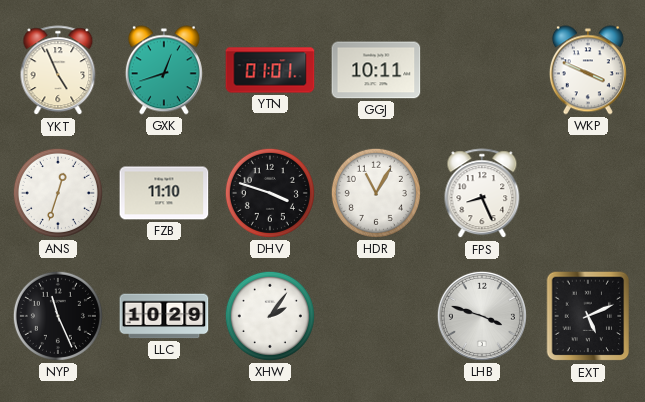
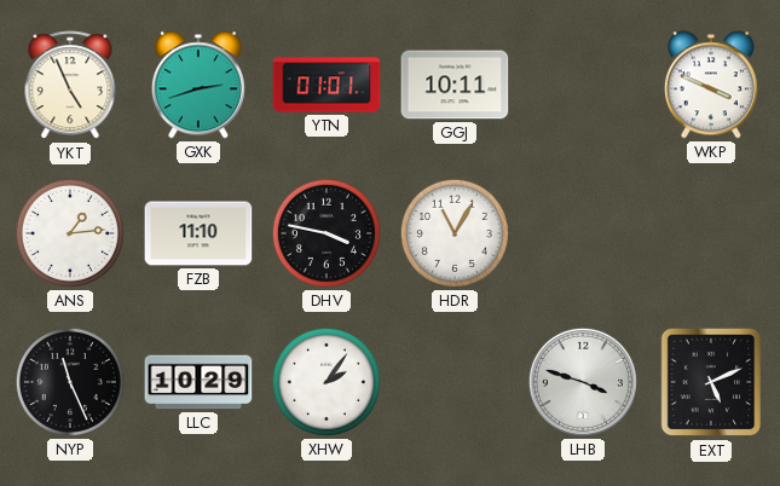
GXK: 12:42 -> 2:42
ANS: 12:33 -> 1:14
DHV: 3:48 -> 3:47
FPS: 8:26 -> none
